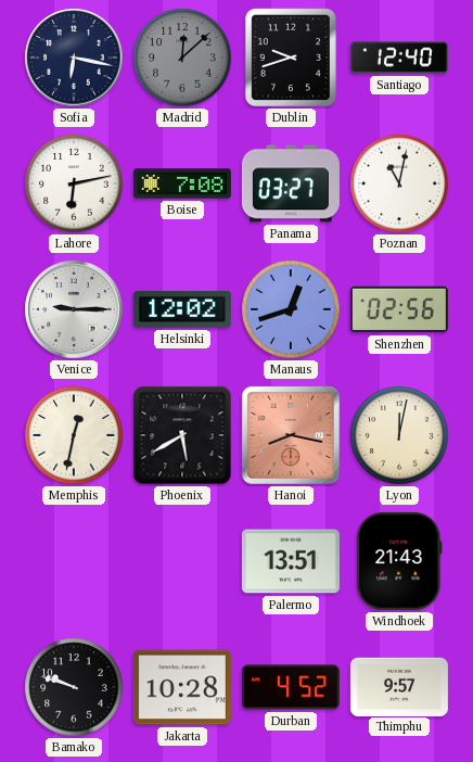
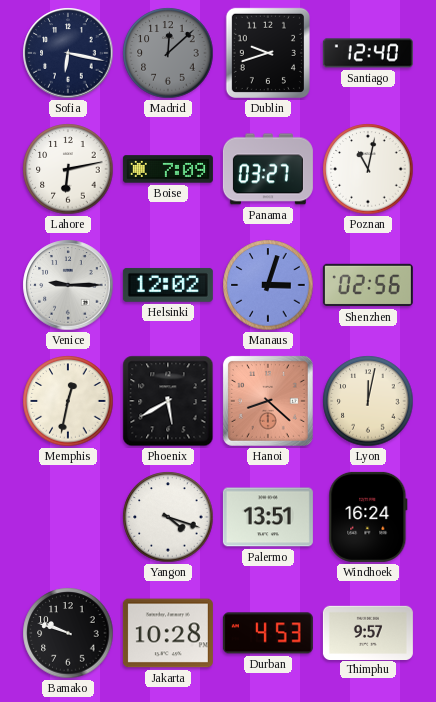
Boise: 7:08 -> 7:09
Manaus: 12:42 -> 3:03
Hanoi: 8:17 -> 8:22
Yangon: none -> 4:18
Windhoek: 21:43 -> 16:24
Durban: 4:52 -> 4:53
